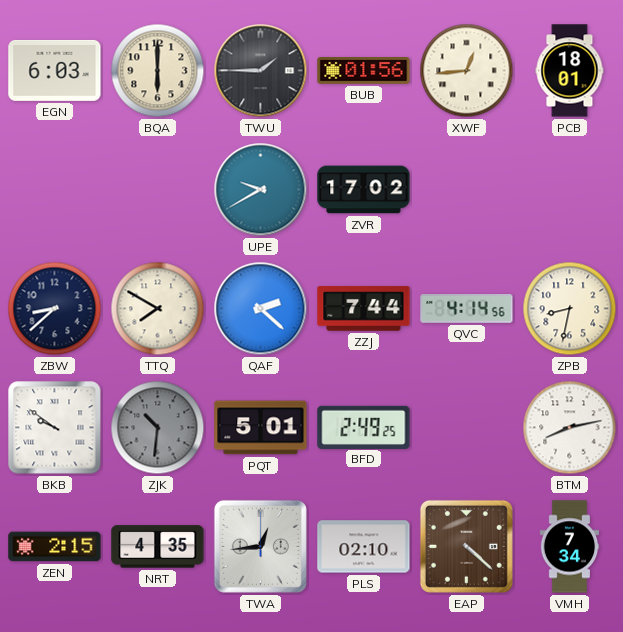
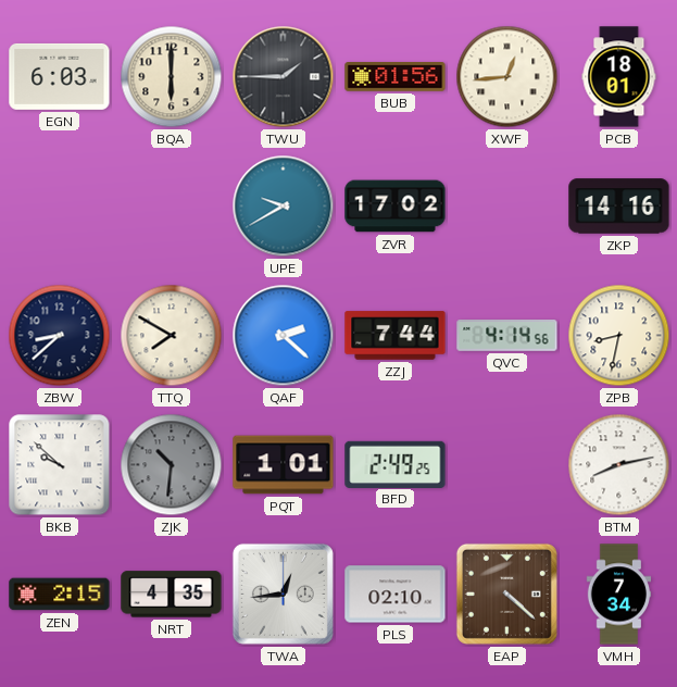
ZKP: none -> 14:16
BKB: 9:51 -> 9:52
PQT: 5:01 -> 1:01
